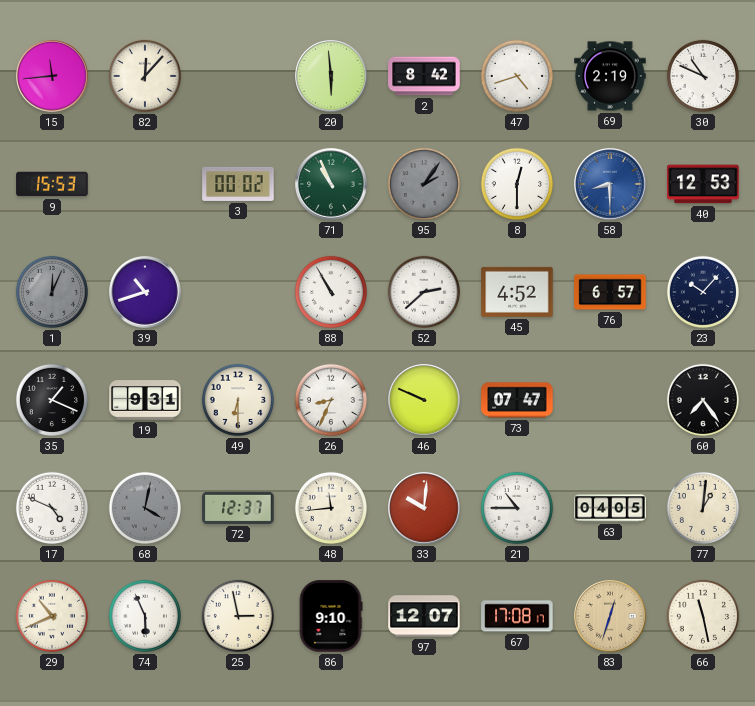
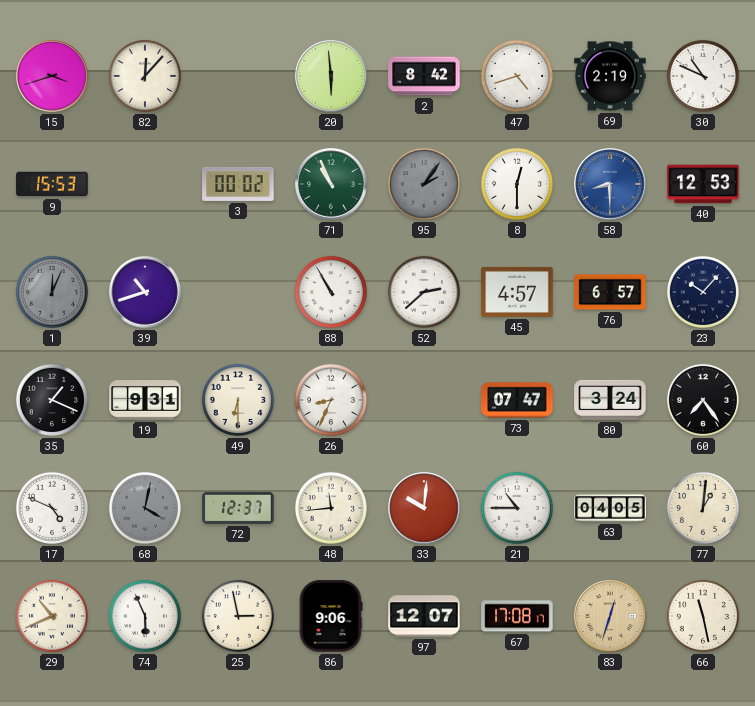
15: 11:44 -> 3:42
45: 4:52 -> 4:57
46: 9:49 -> none
80: none -> 3:24
86: 9:10 -> 9:06
